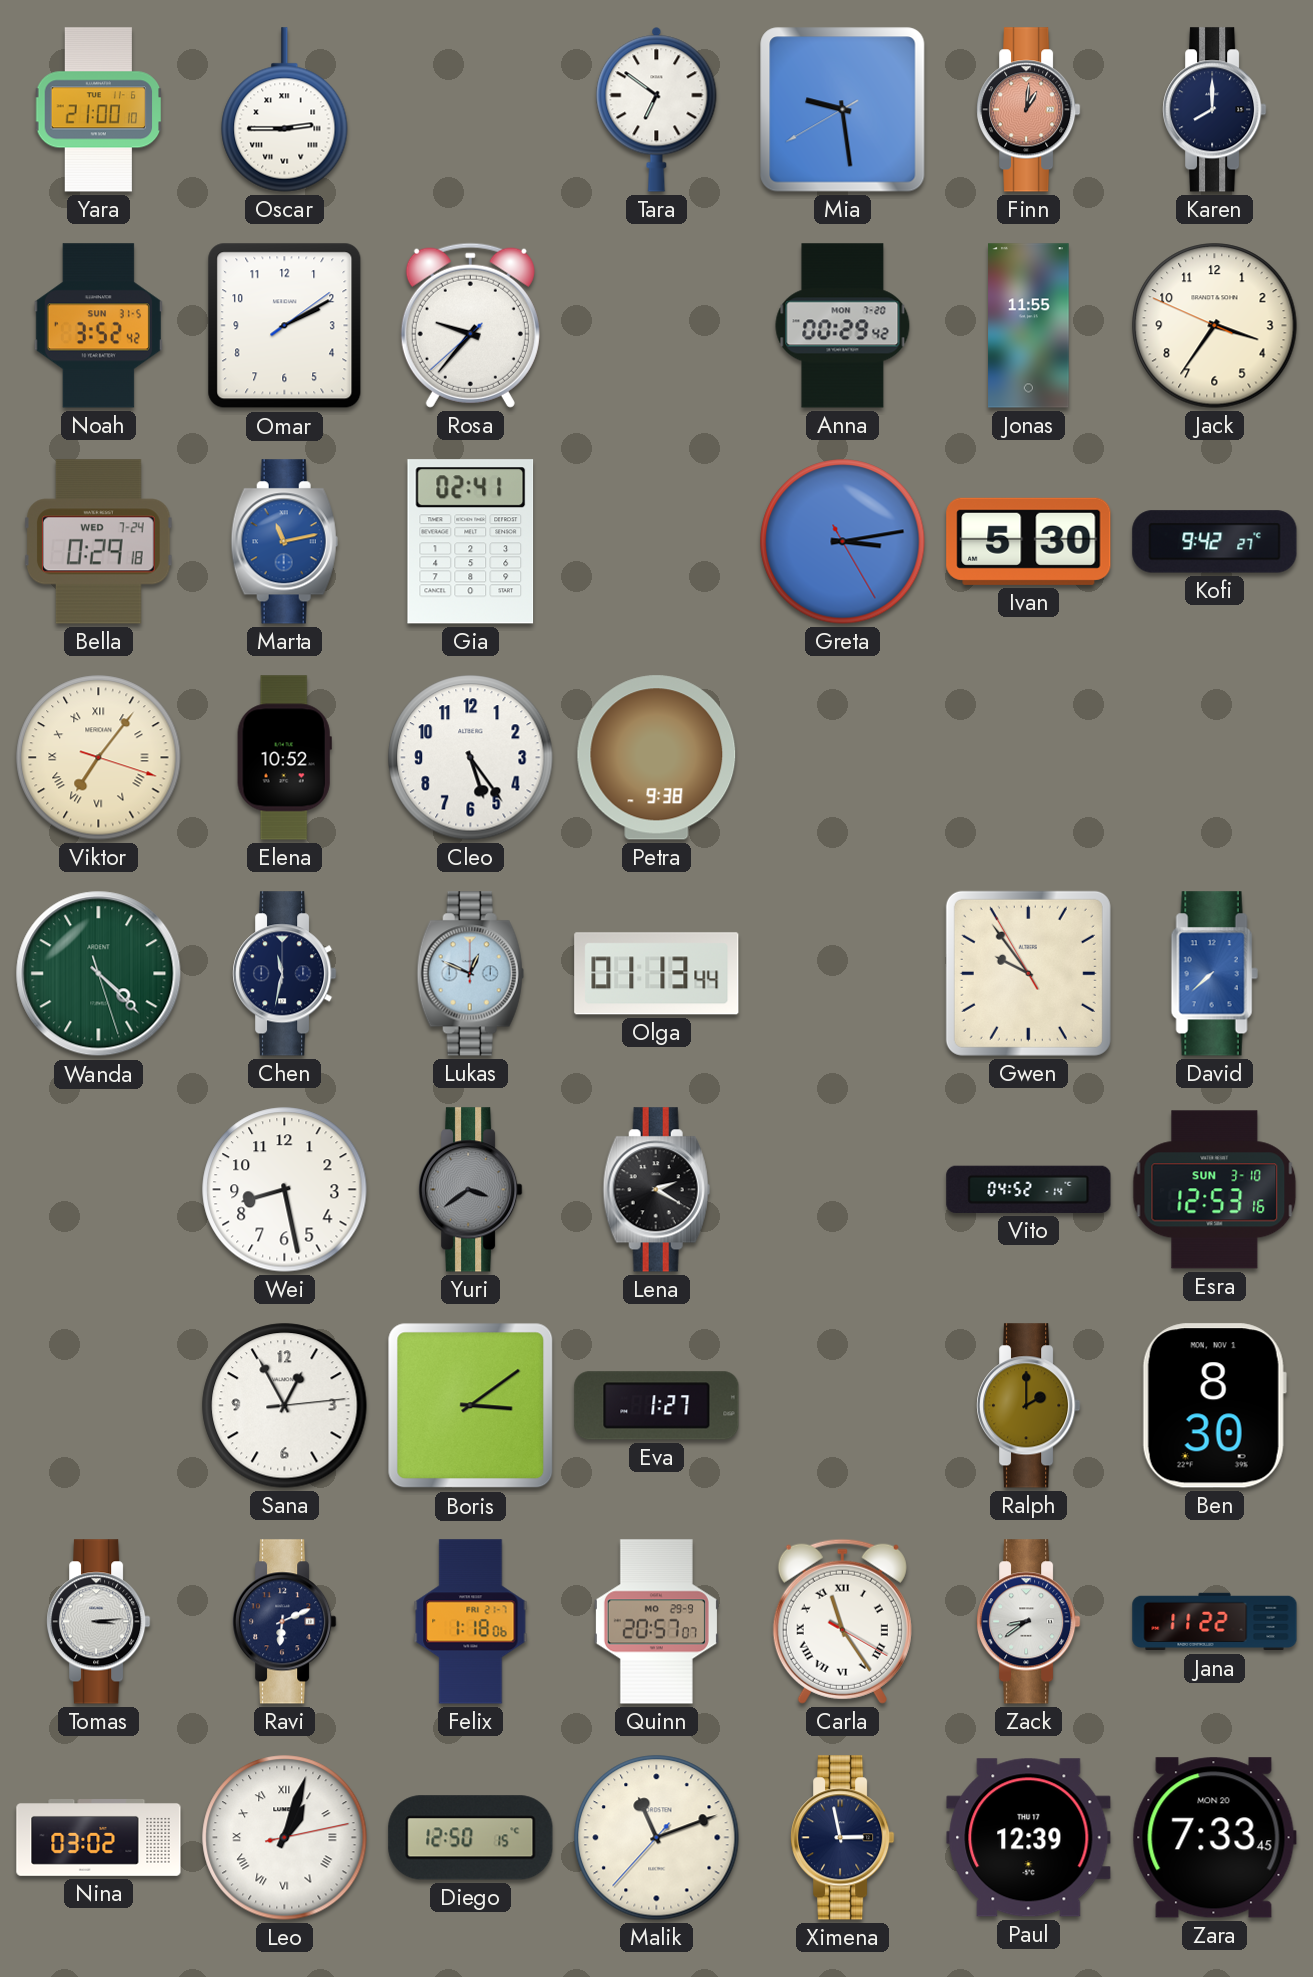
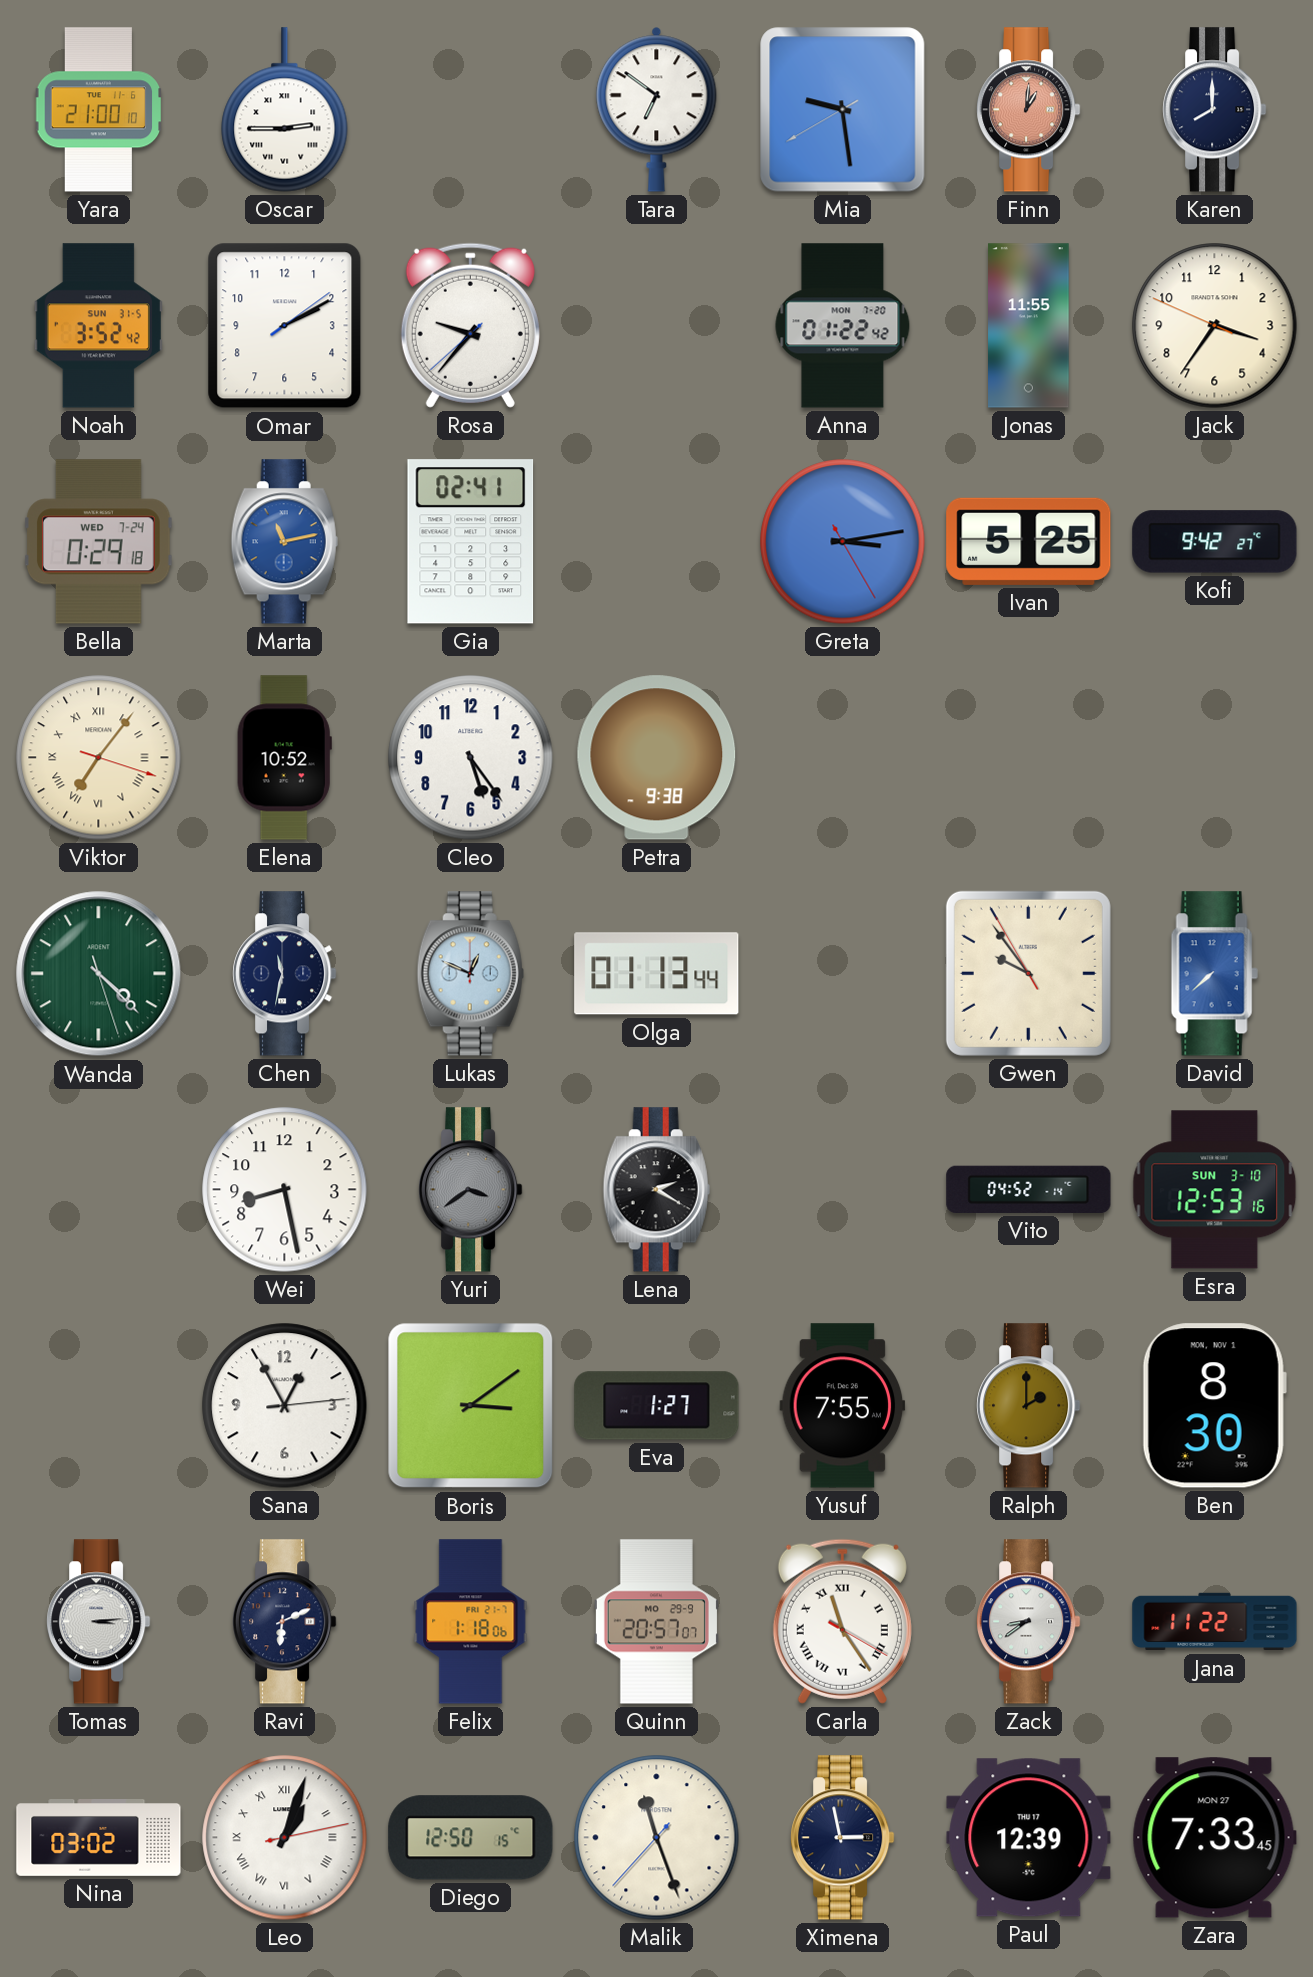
Anna: 00:29 -> 01:22
Ivan: 5:30 -> 5:25
Yusuf: none -> 7:55
Malik: 11:11 -> 11:26
Zara date: MON 20 -> MON 27
